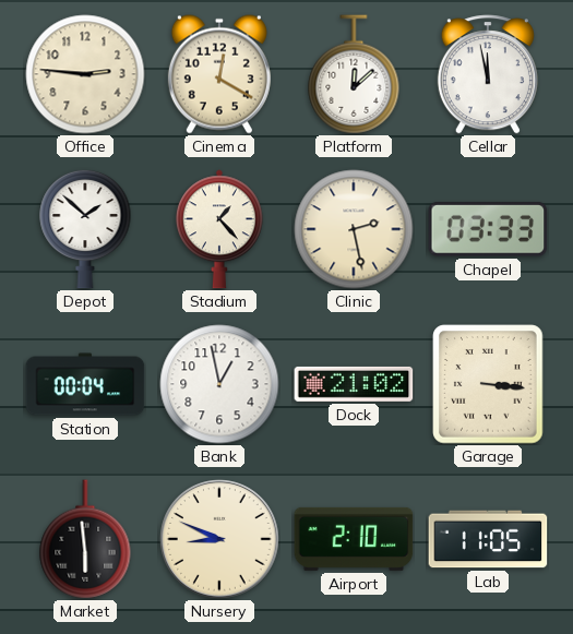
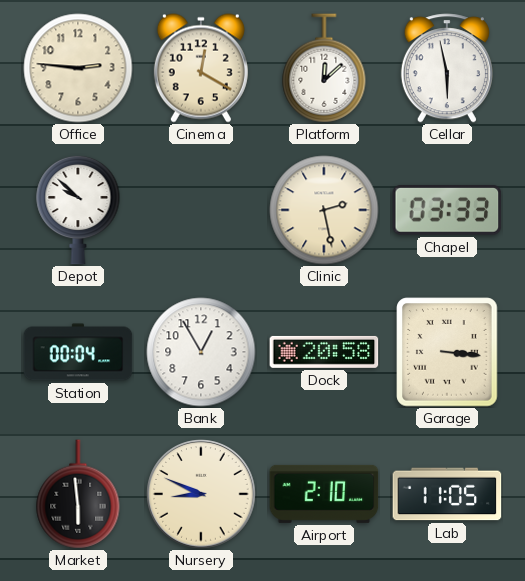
Cellar: 11:58 -> 5:58
Depot: 1:52 -> 9:52
Stadium: 1:23 -> none
Bank: 12:58 -> 12:55
Dock: 21:02 -> 20:58
